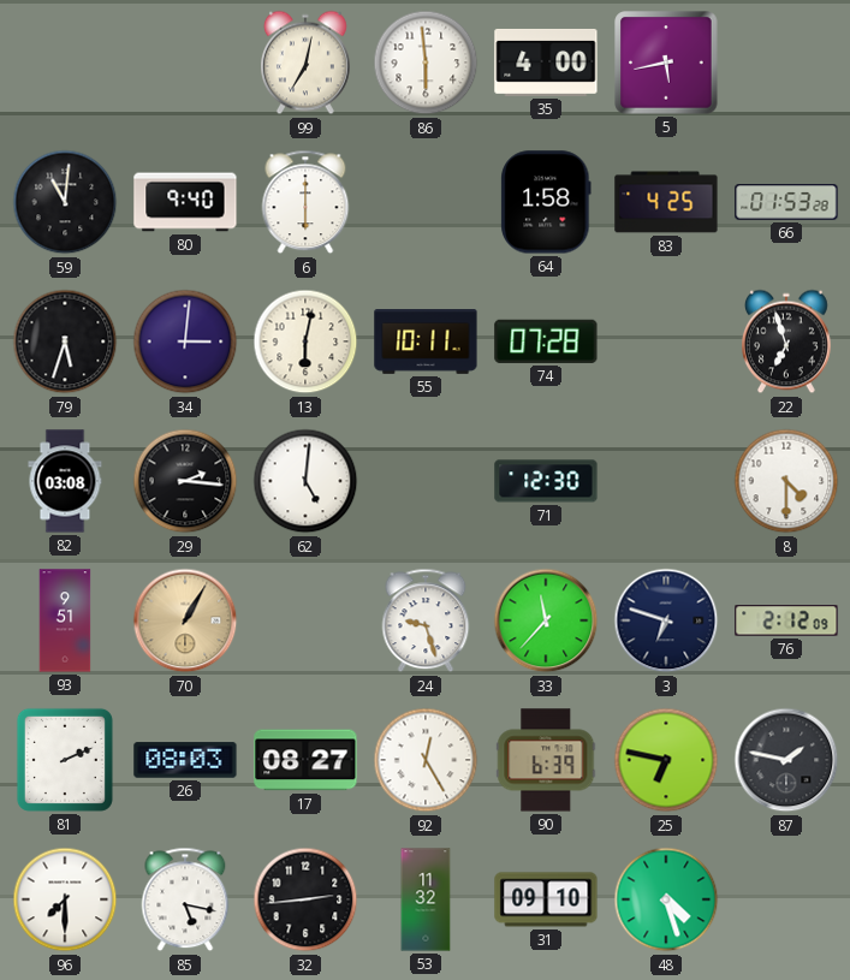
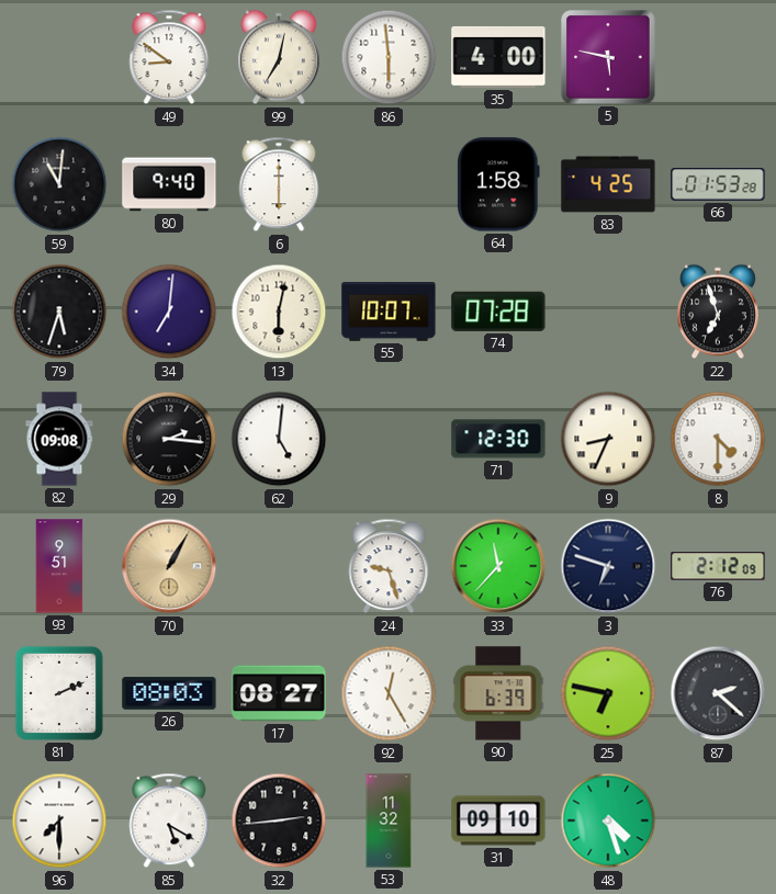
49: none -> 8:51
5: 5:43 -> 5:47
34: 3:01 -> 7:01
55: 10:11 -> 10:07
82: 03:08 -> 09:08
9: none -> 8:34
87: 1:47 -> 2:22
85: 5:17 -> 5:20
